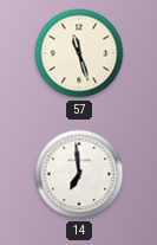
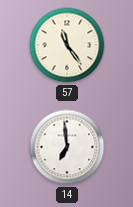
57: 11:27 -> 11:24
